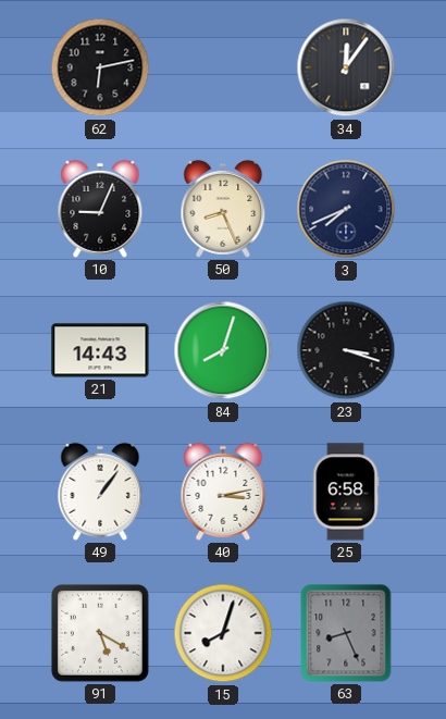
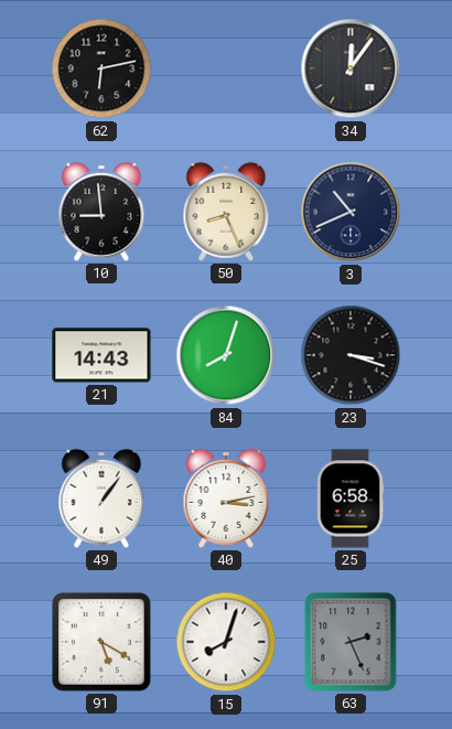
10: 9:04 -> 8:59
3: 7:41 -> 10:41
63: 8:26 -> 2:26
